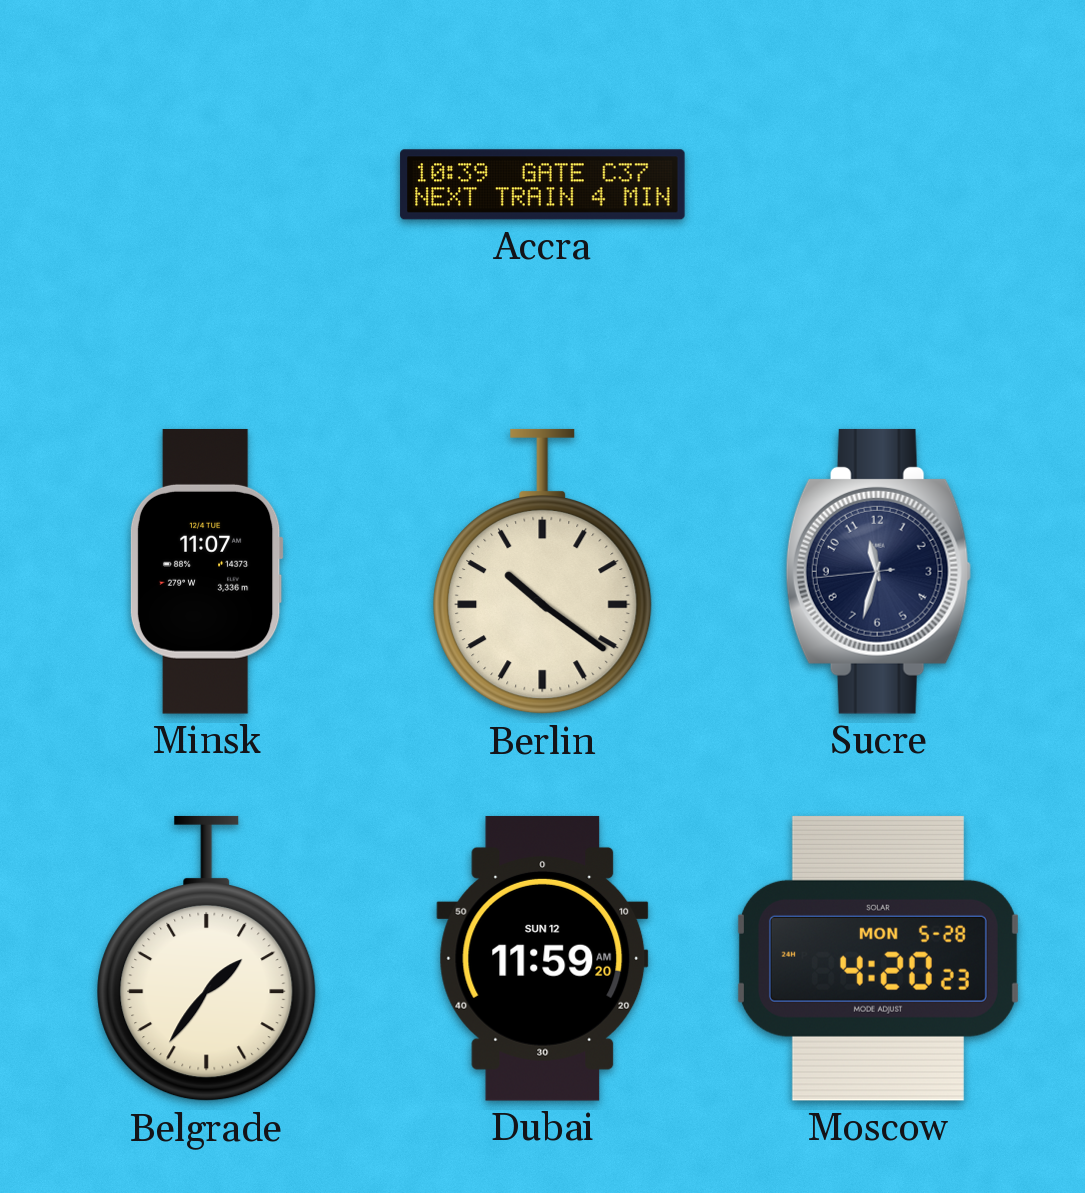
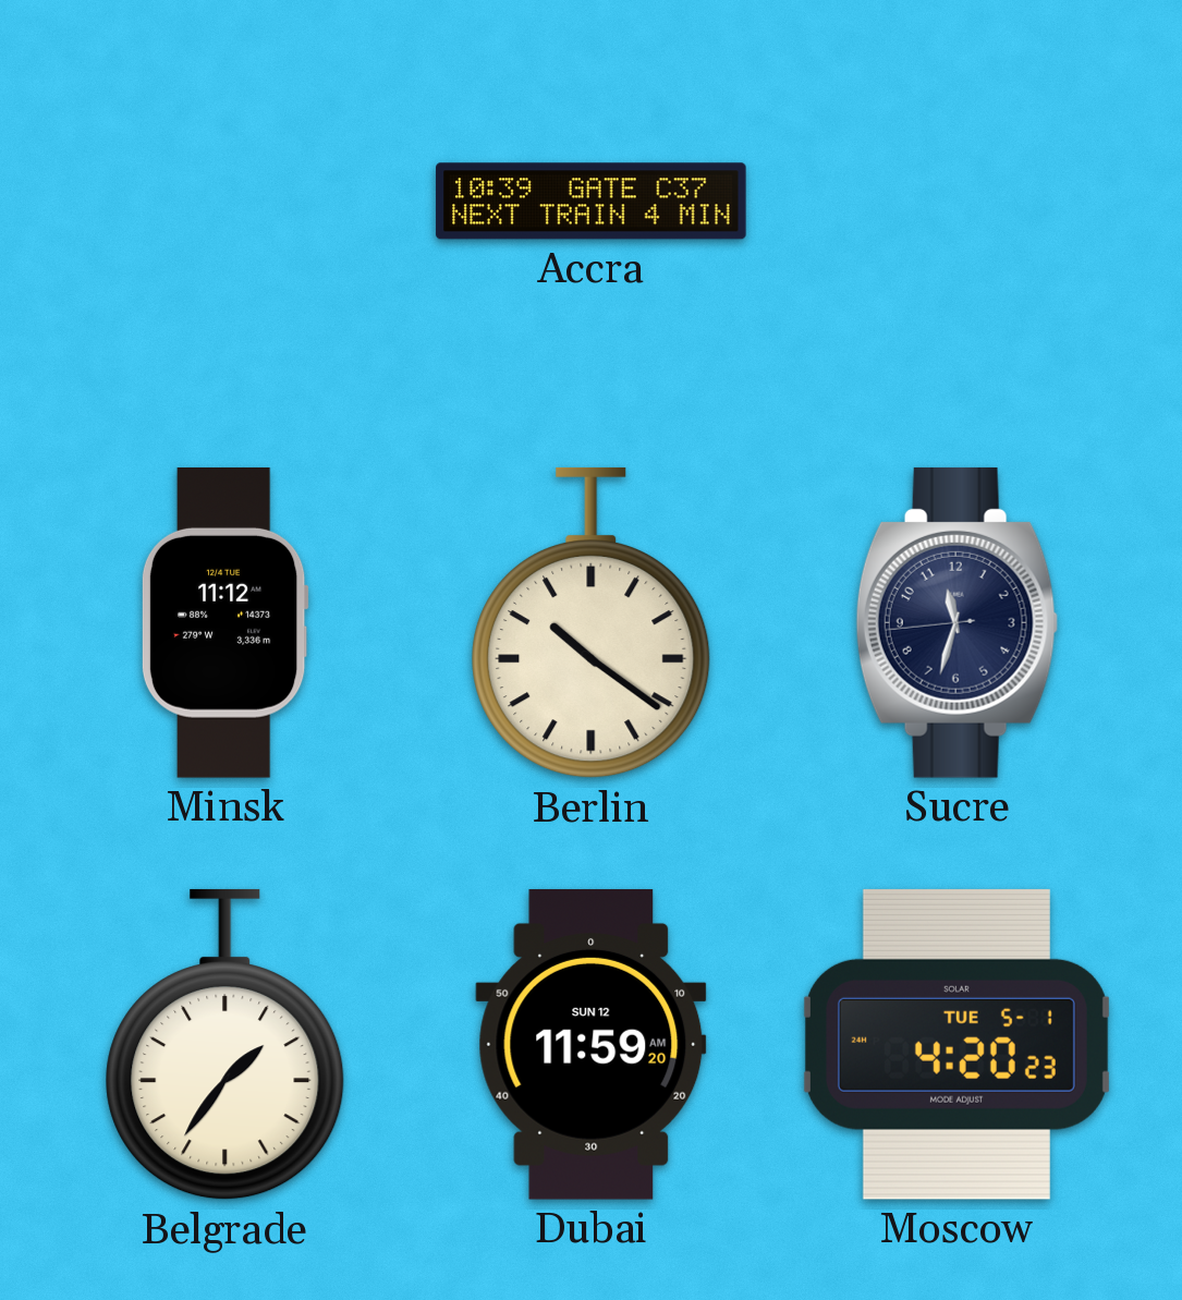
Minsk: 11:07 -> 11:12
Moscow date: MON 5-28 -> TUE 5-1
